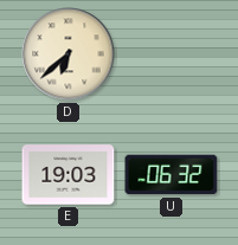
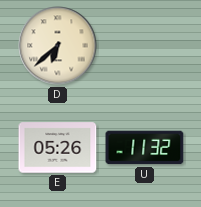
E: 19:03 -> 05:26
U: 06:32 -> 11:32
